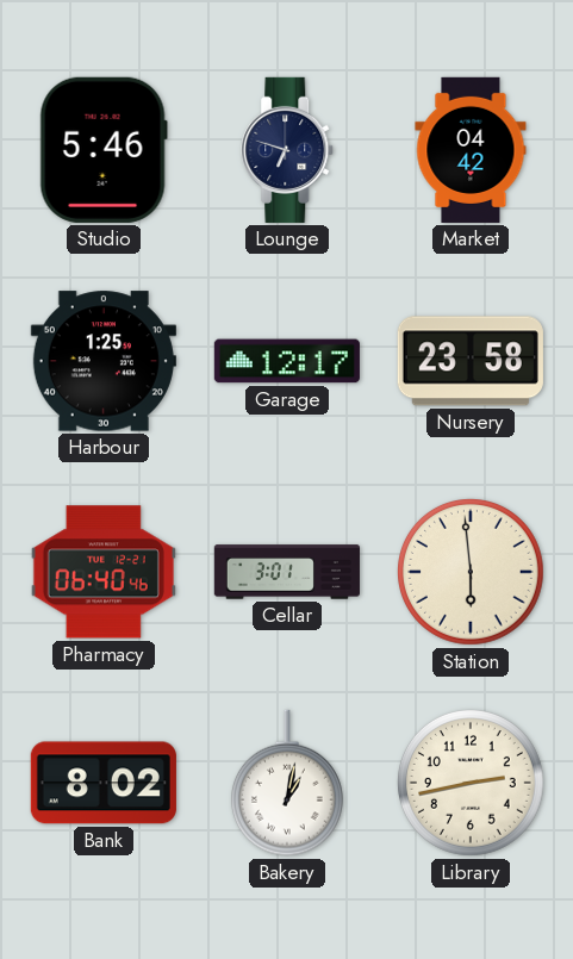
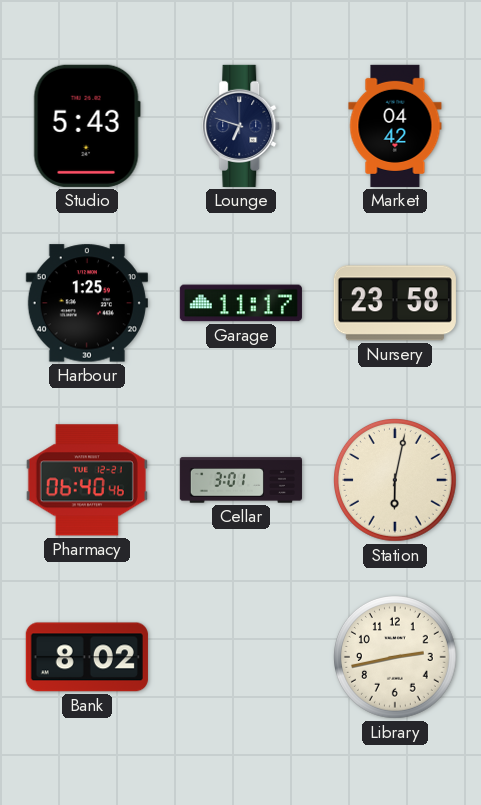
Studio: 5:46 -> 5:43
Garage: 12:17 -> 11:17
Station: 5:59 -> 6:02
Bakery: 1:02 -> none
